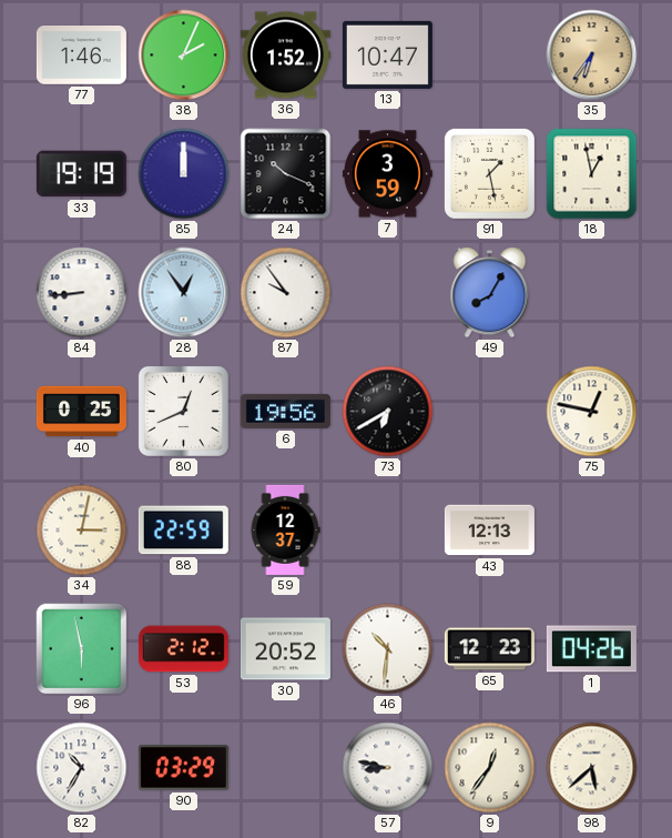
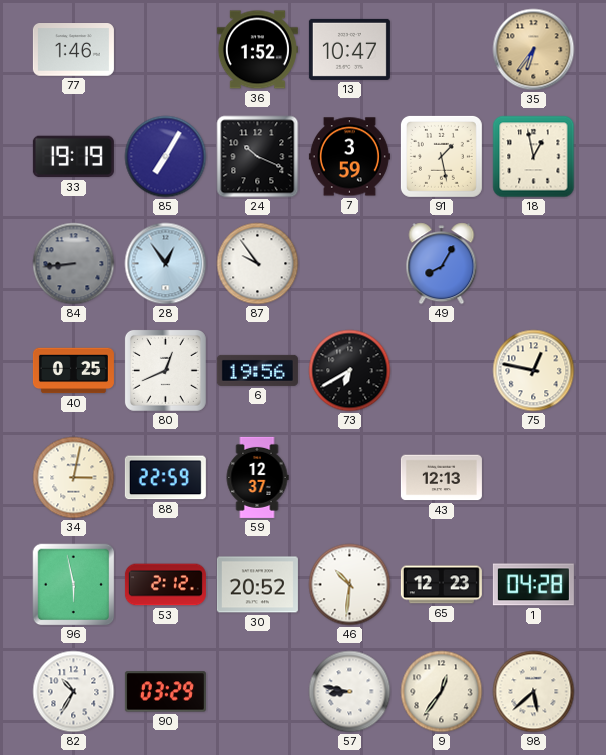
38: 2:04 -> none
85: 12:00 -> 7:05
84 dial: white -> grey
1: 04:26 -> 04:28
